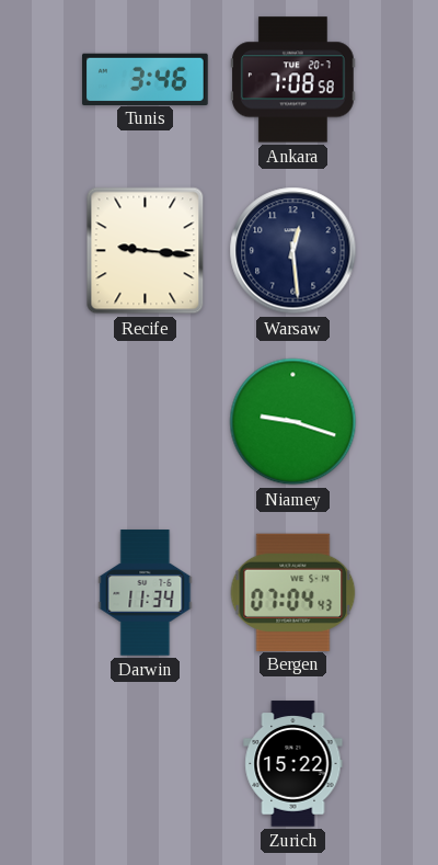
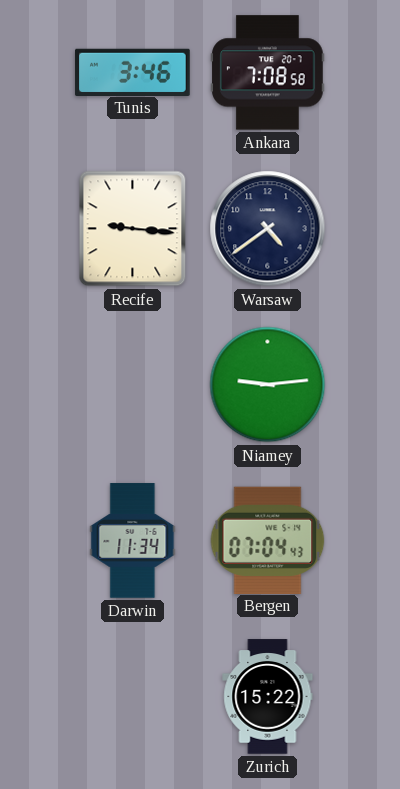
Warsaw: 12:29 -> 4:39
Niamey: 9:18 -> 9:14
